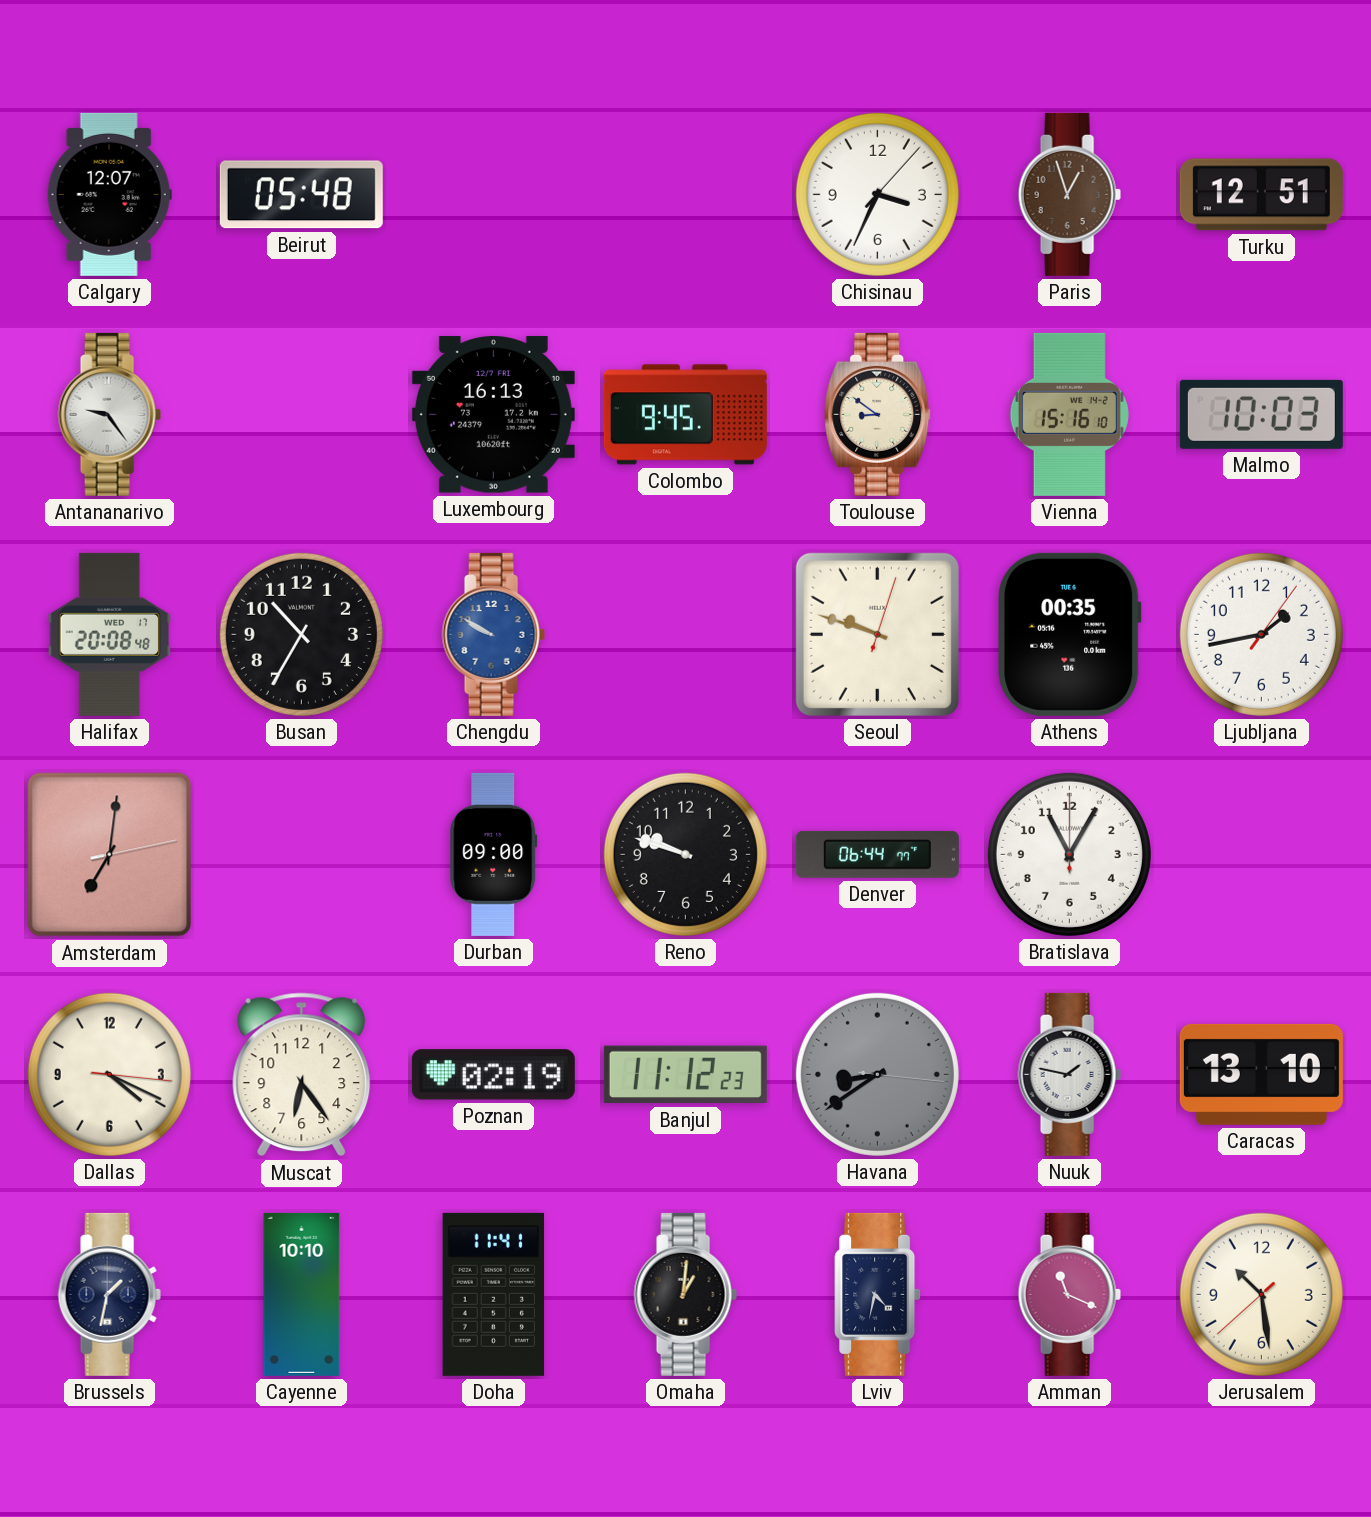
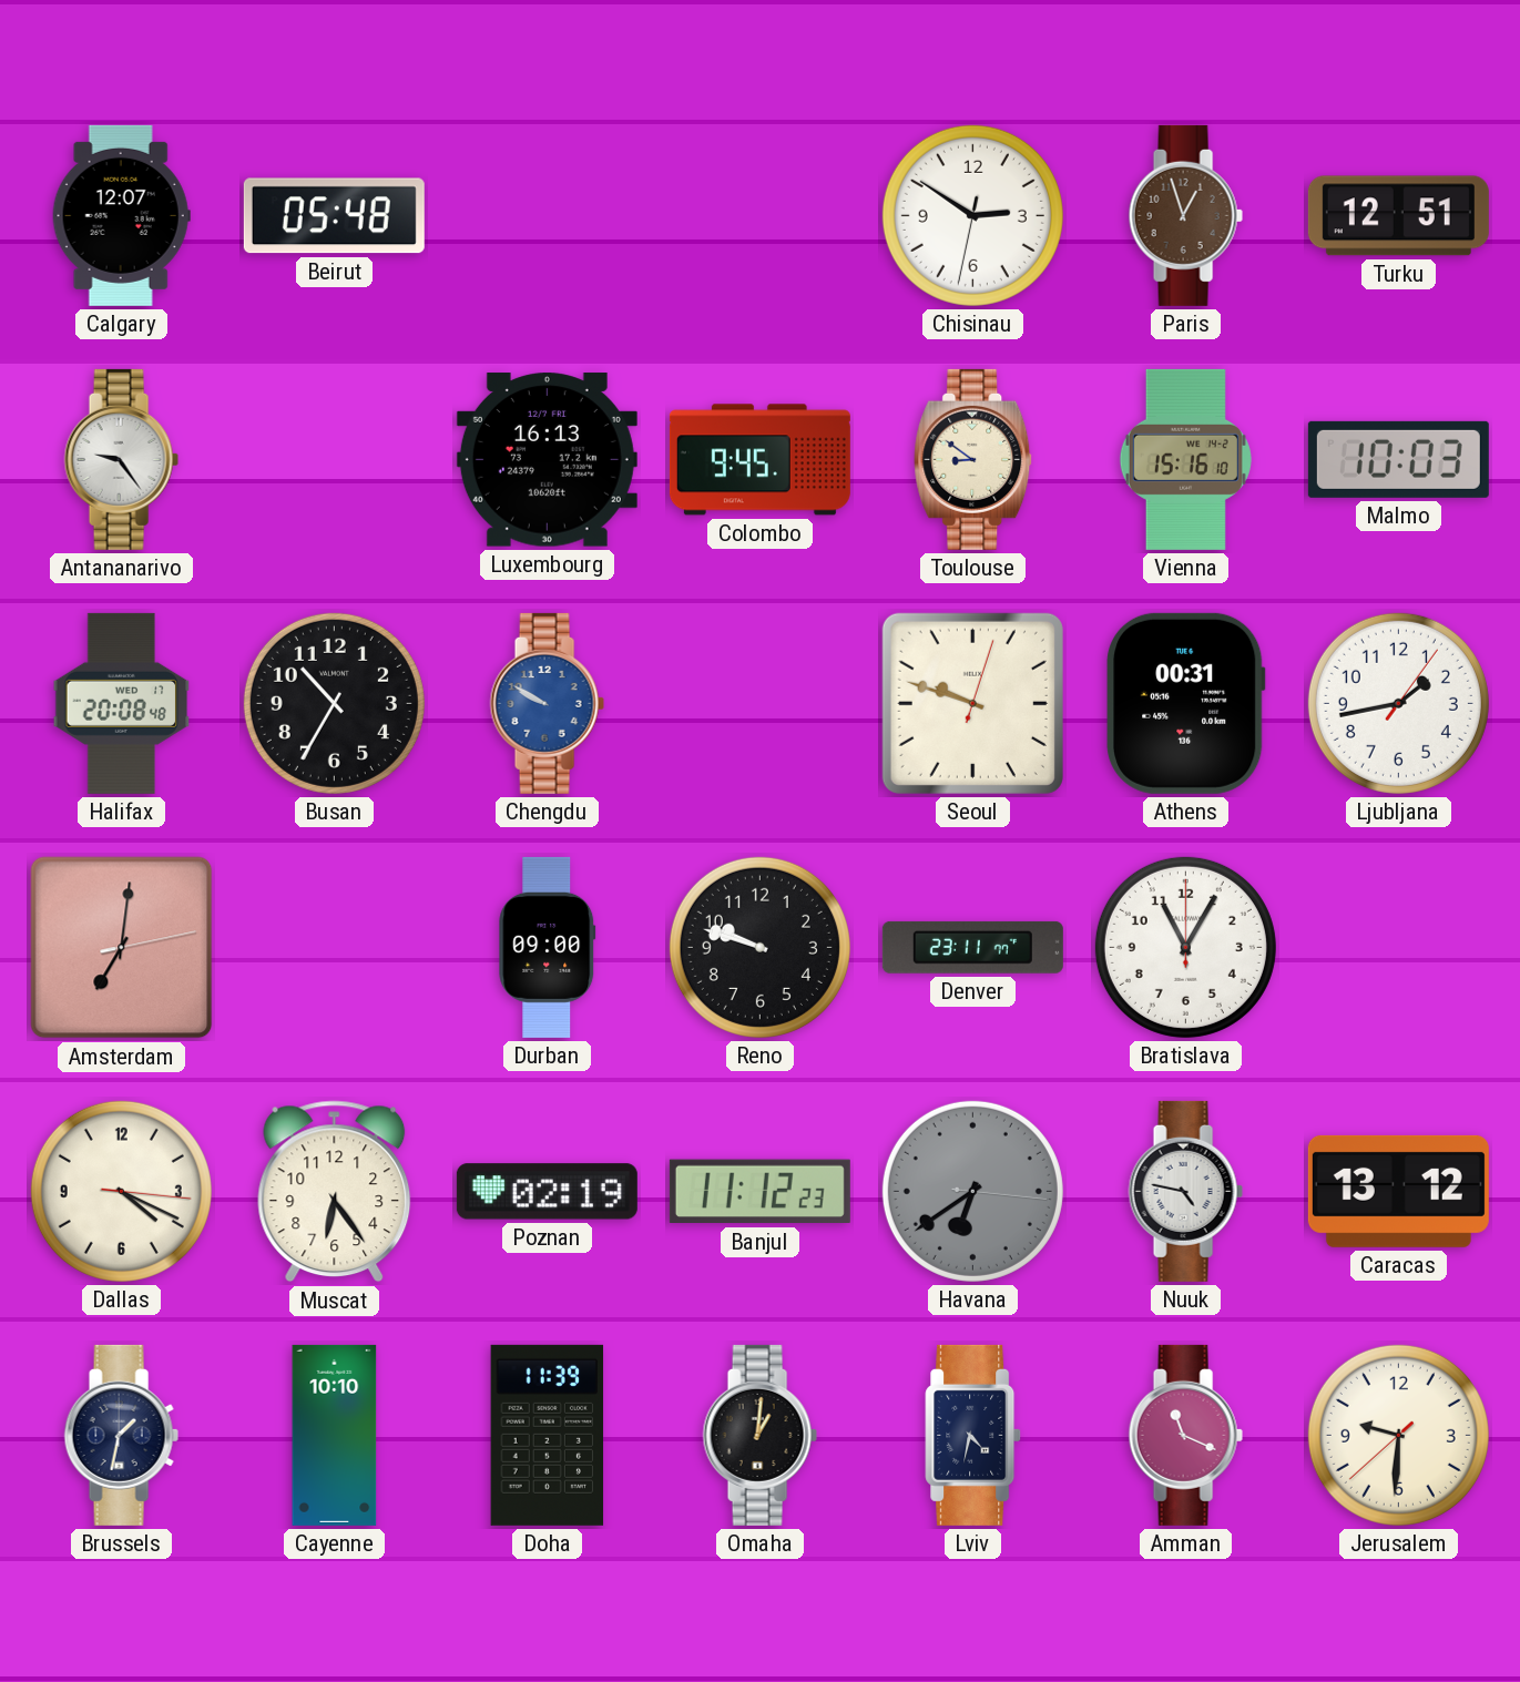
Chisinau: 3:34 -> 2:50
Athens: 00:35 -> 00:31
Denver: 06:44 -> 23:11
Havana: 8:39 -> 6:39
Nuuk: 1:47 -> 4:47
Caracas: 13:10 -> 13:12
Doha: 11:41 -> 11:39
Jerusalem: 10:28 -> 9:30
